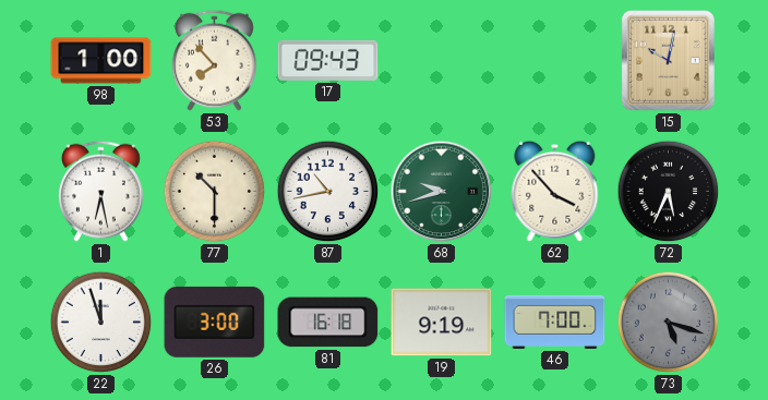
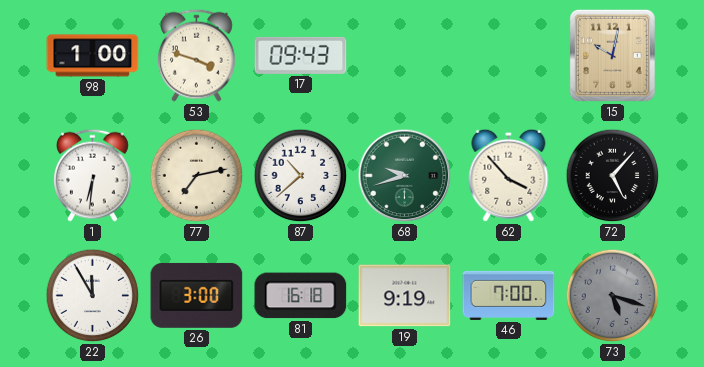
53: 7:53 -> 3:48
1: 6:28 -> 6:31
77: 10:30 -> 7:13
87: 10:43 -> 10:38
72: 5:34 -> 5:07
22: 11:57 -> 11:55
